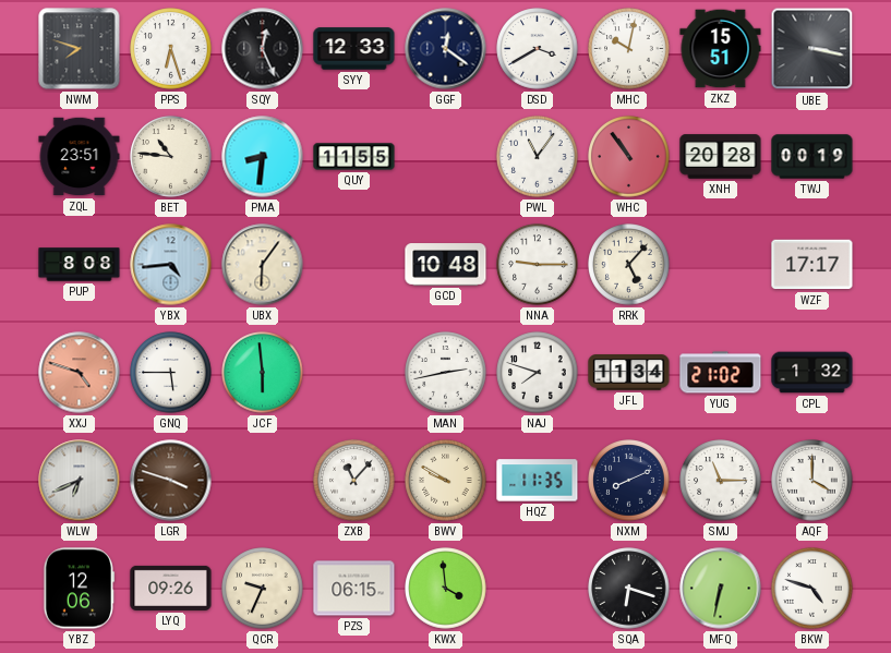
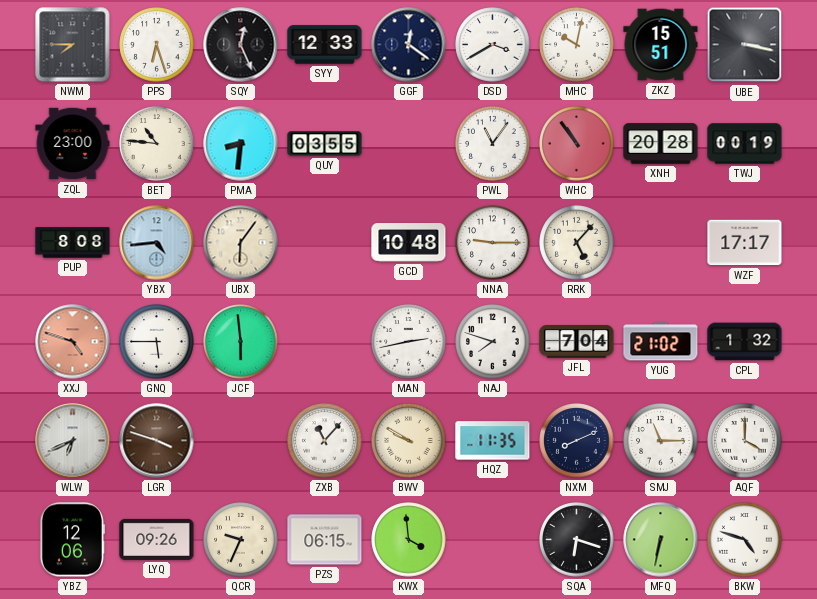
NWM: 7:48 -> 7:45
ZQL: 23:51 -> 23:00
QUY: 11:55 -> 03:55
JFL: 11:34 -> 7:04
